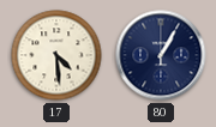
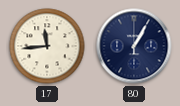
17: 4:29 -> 11:44
